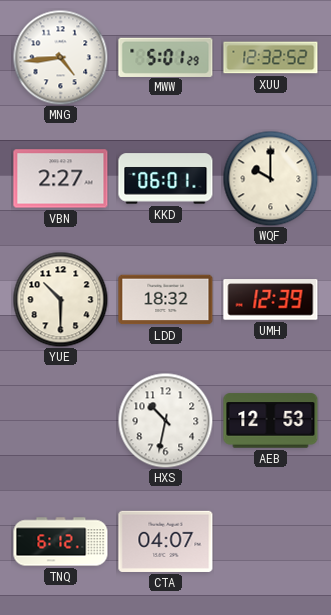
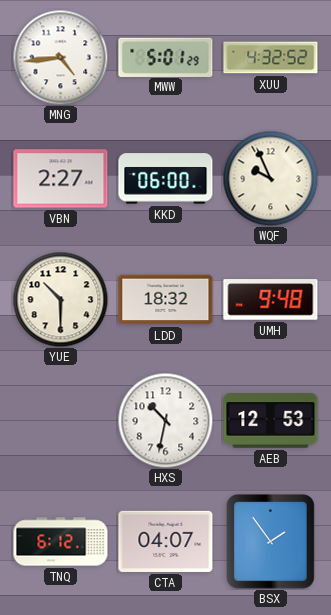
XUU: 12:32 -> 4:32
KKD: 06:01 -> 06:00
WQF: 10:00 -> 9:56
UMH: 12:39 -> 9:48
BSX: none -> 1:54
